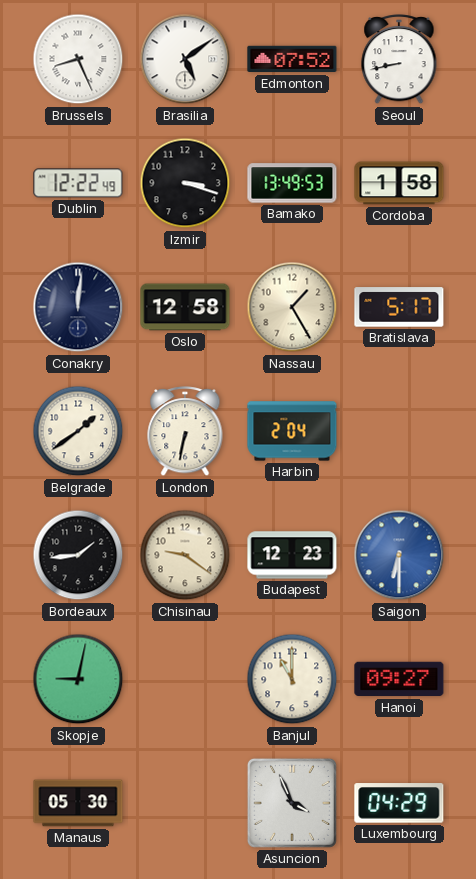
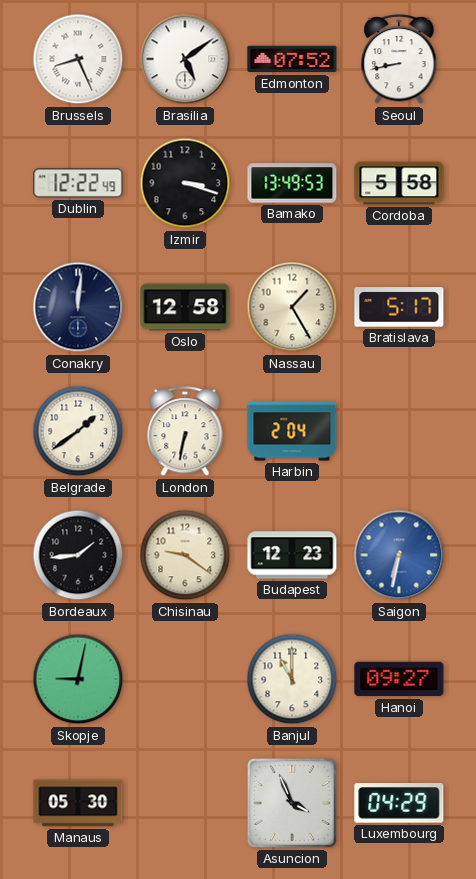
Cordoba: 1:58 -> 5:58
Saigon: 6:30 -> 6:32
